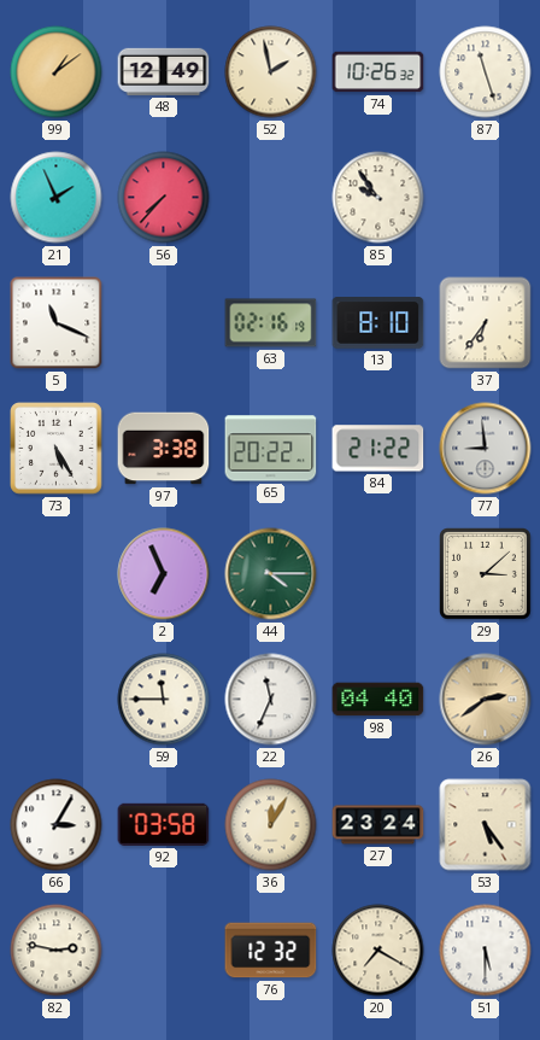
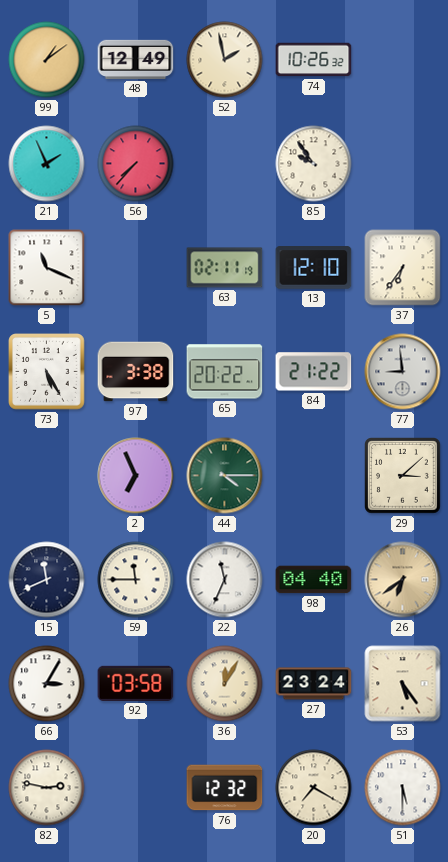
87: 11:27 -> none
63: 02:16 -> 02:11
13: 8:10 -> 12:10
15: none -> 11:41
26: 2:39 -> 6:39
